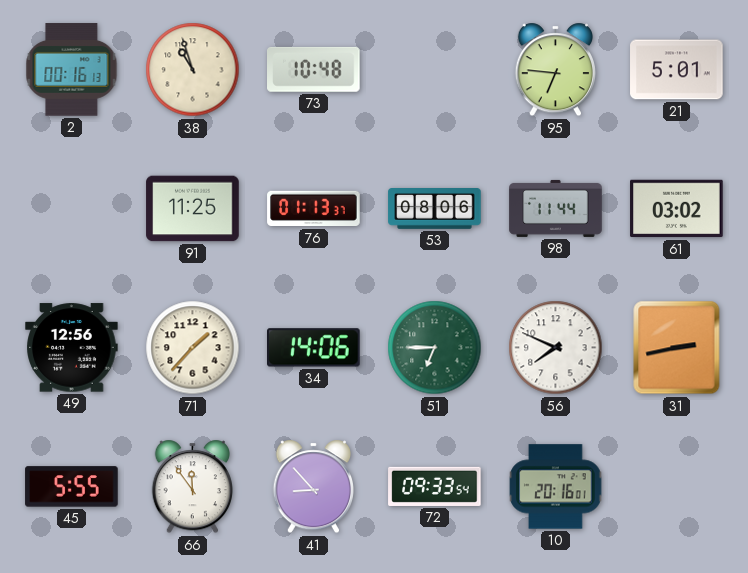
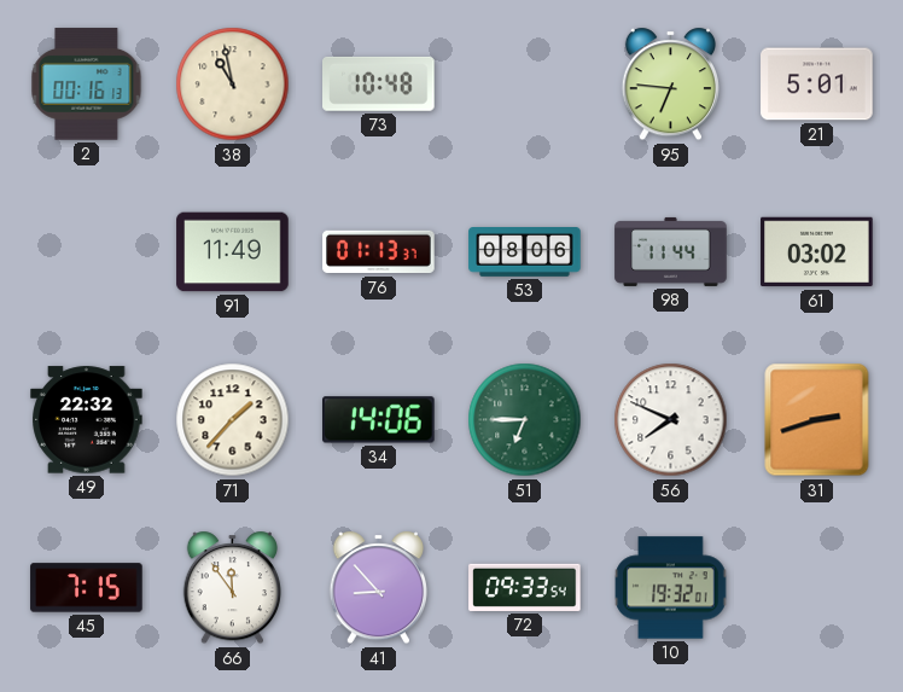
38: 10:57 -> 10:58
91: 11:25 -> 11:49
49: 12:56 -> 22:32
31: 2:43 -> 2:42
45: 5:55 -> 7:15
10: 20:16 -> 19:32
